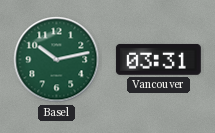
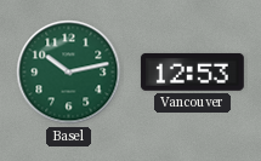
Vancouver: 03:31 -> 12:53
